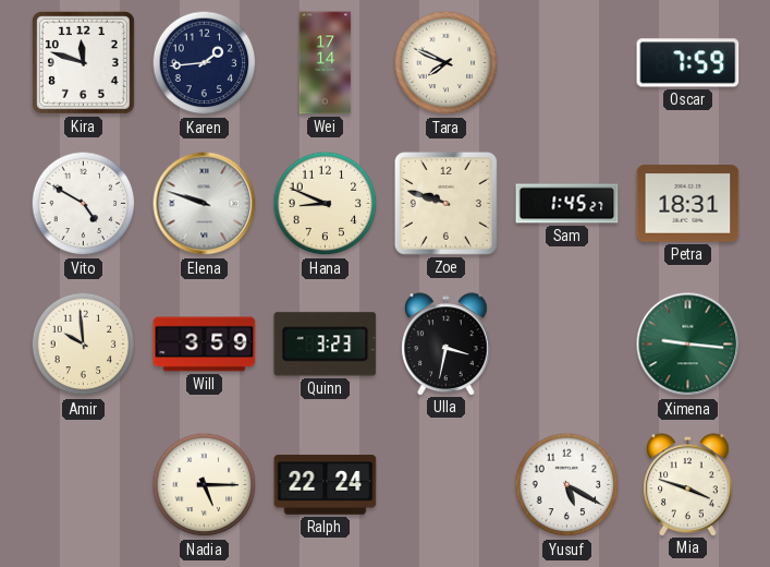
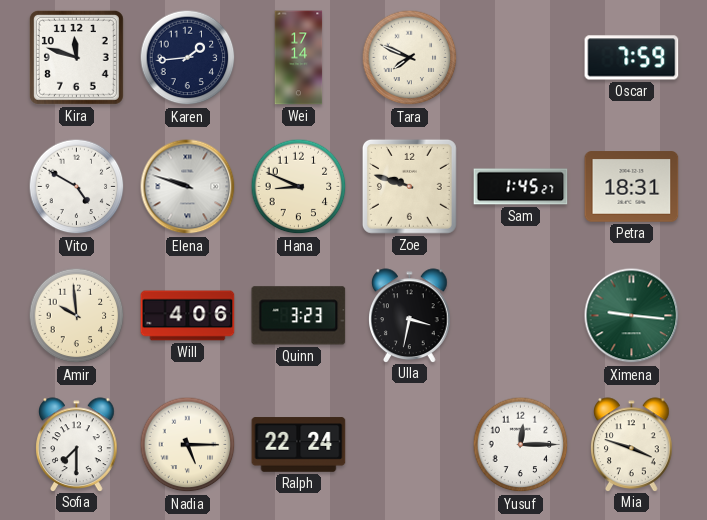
Will: 3:59 -> 4:06
Sofia: none -> 7:30
Yusuf: 5:20 -> 12:15
